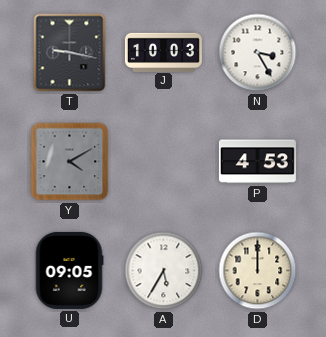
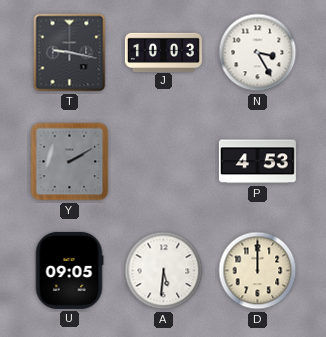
Y: 4:10 -> 2:10
A: 5:35 -> 5:31
